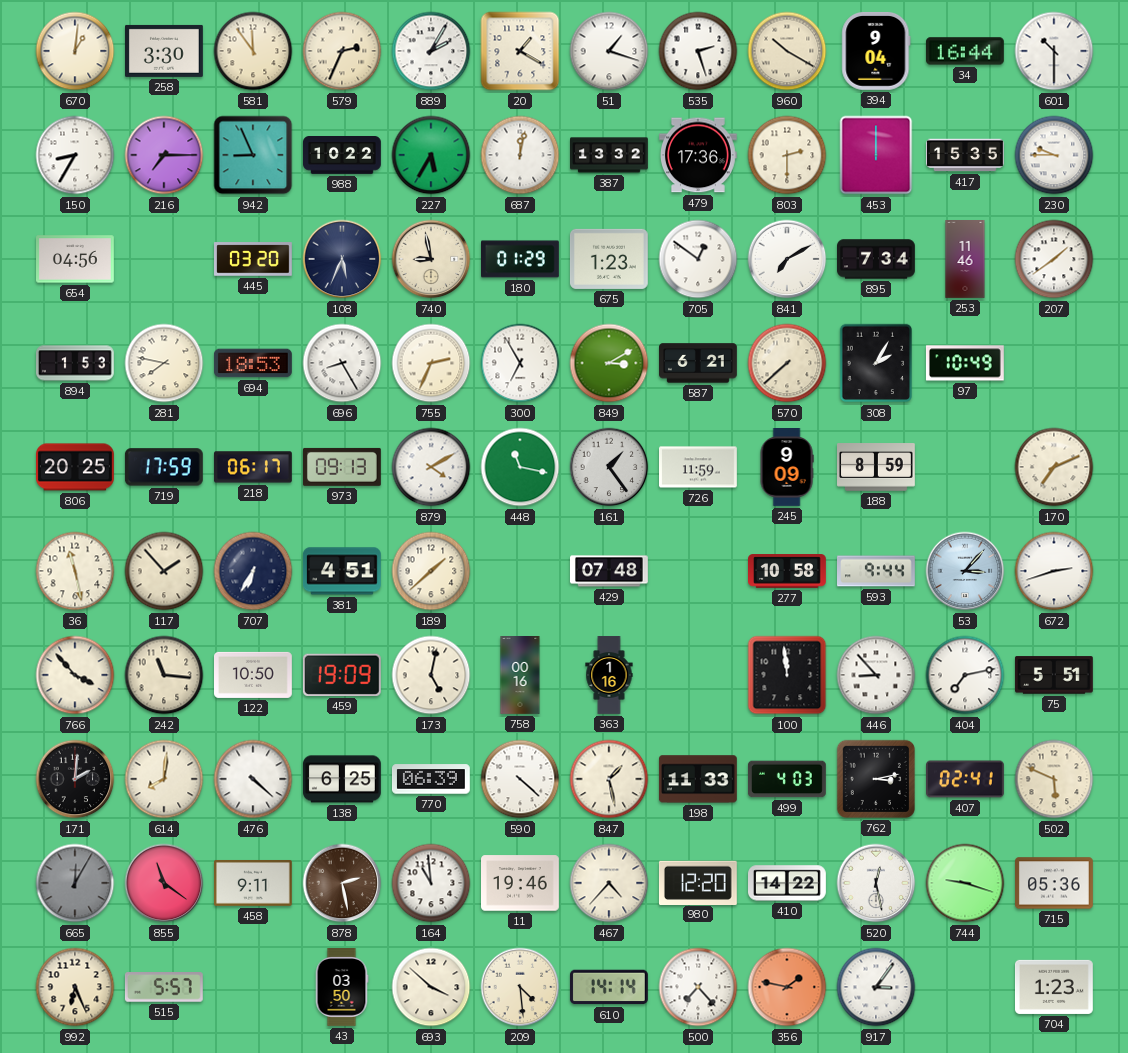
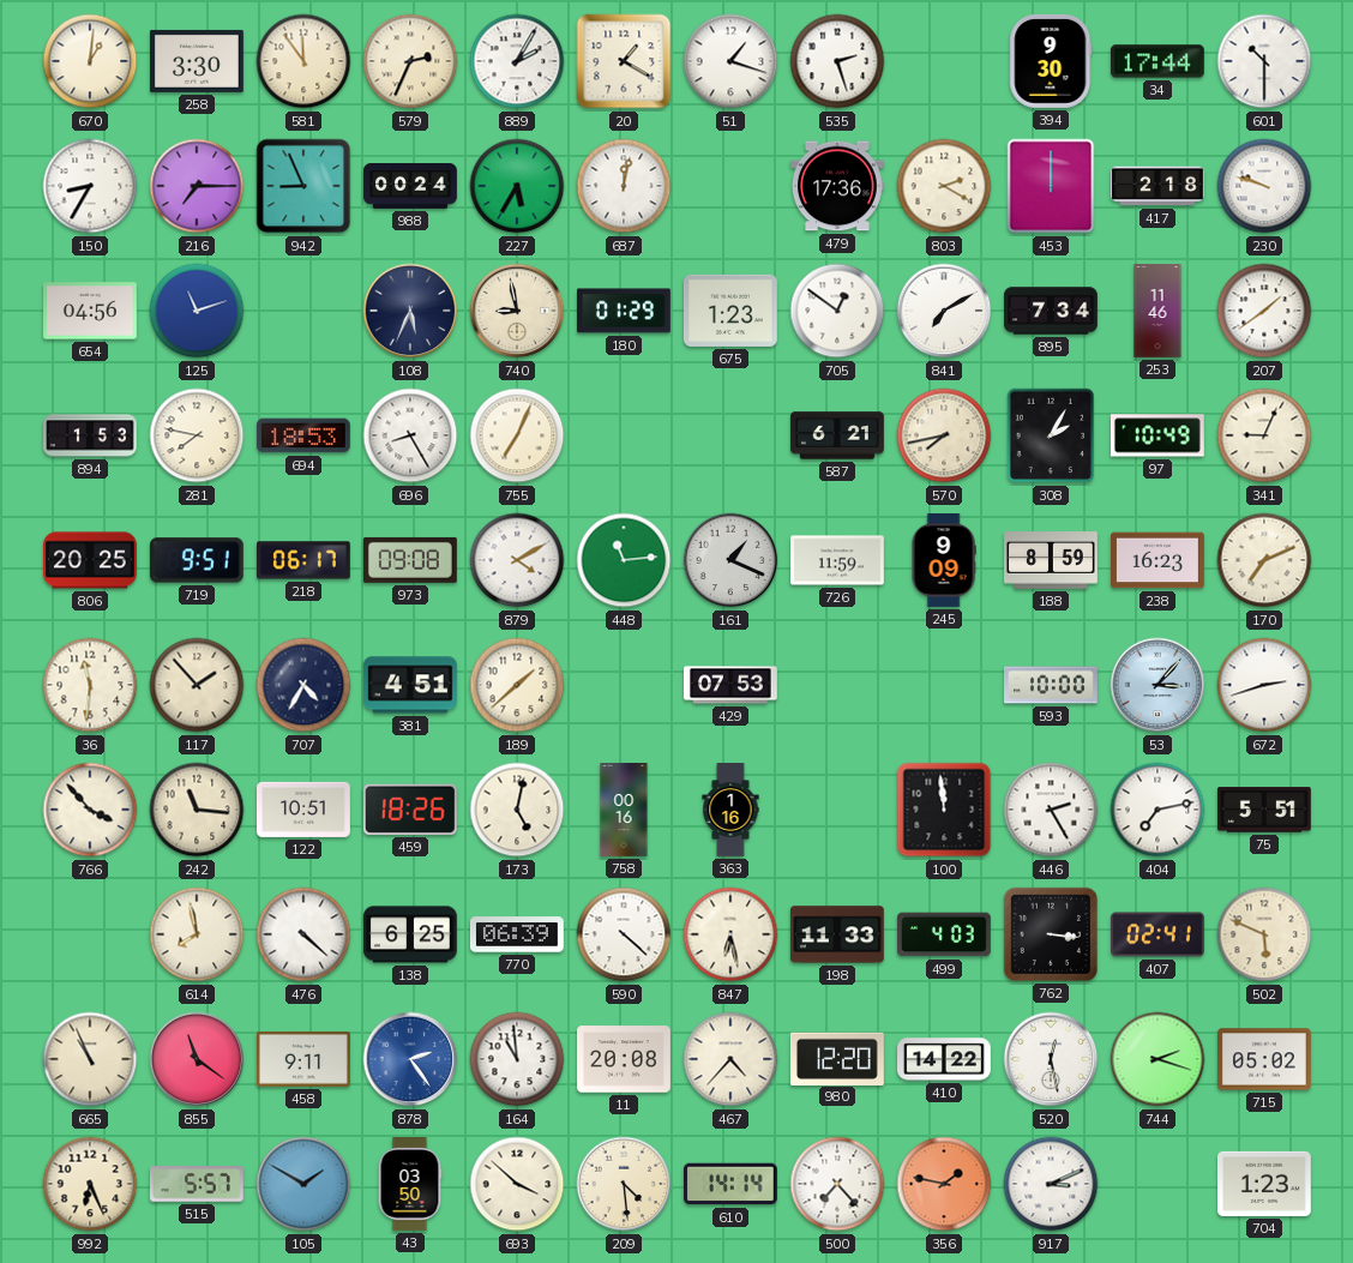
960: 10:20 -> none
394: 9:04 -> 9:30
34: 16:44 -> 17:44
988: 10:22 -> 00:24
387: 13:32 -> none
803: 2:30 -> 2:20
417: 15:35 -> 2:18
230: 9:45 -> 9:48
125: none -> 11:12
445: 03:20 -> none
755: 2:34 -> 7:04
300: 6:55 -> none
849: 3:10 -> none
570: 7:38 -> 7:43
341: none -> 9:04
719: 17:59 -> 9:51
973: 09:13 -> 09:08
448: 11:17 -> 11:14
161: 1:24 -> 1:19
238: none -> 16:23
36: 11:28 -> 11:31
707: 6:35 -> 4:35
429: 07:48 -> 07:53
277: 10:58 -> none
593: 9:44 -> 10:00
122: 10:50 -> 10:51
459: 19:09 -> 18:26
446: 8:53 -> 2:25
171: 2:01 -> none
614: 8:01 -> 7:58
847: 1:28 -> 6:28
762: 3:13 -> 3:16
665: 12:05 -> 10:56
665 dial: grey -> cream
878: 2:28 -> 2:24
878 dial: brown -> blue
11: 19:46 -> 20:08
744: 9:18 -> 2:18
715: 05:36 -> 05:02
105: none -> 1:50
917: 3:06 -> 3:11
